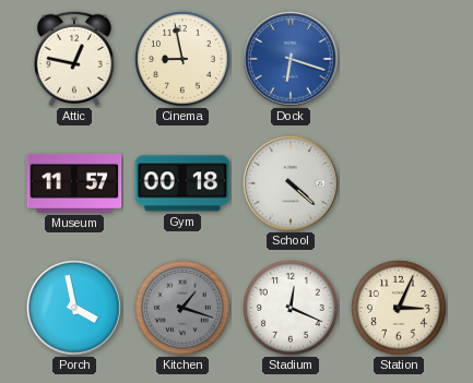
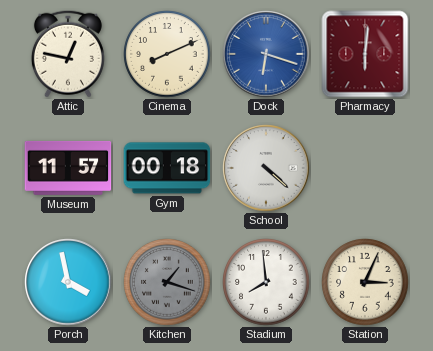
Cinema: 8:58 -> 8:11
Pharmacy: none -> 6:01
Stadium: 12:19 -> 7:59
